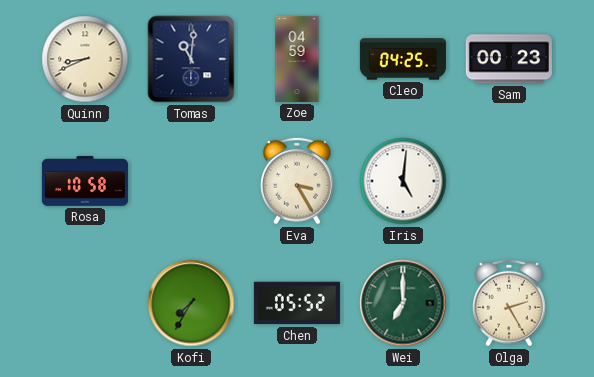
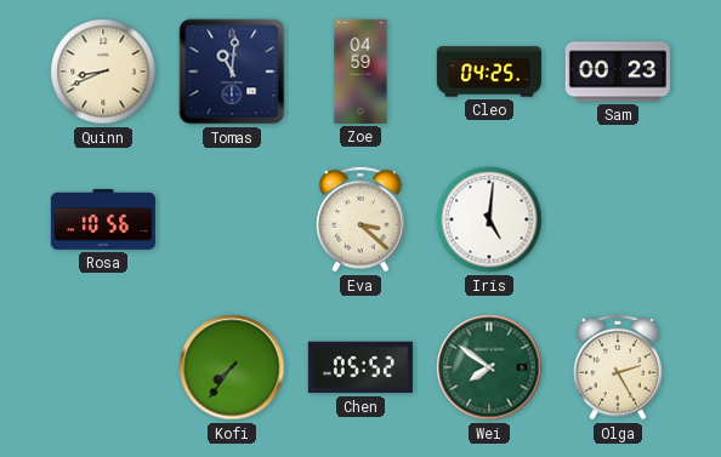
Rosa: 10:58 -> 10:56
Eva: 3:25 -> 3:22
Kofi: 7:35 -> 7:36
Wei: 7:00 -> 7:51
